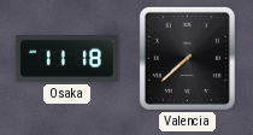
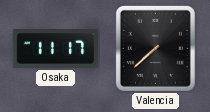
Osaka: 11:18 -> 11:17
